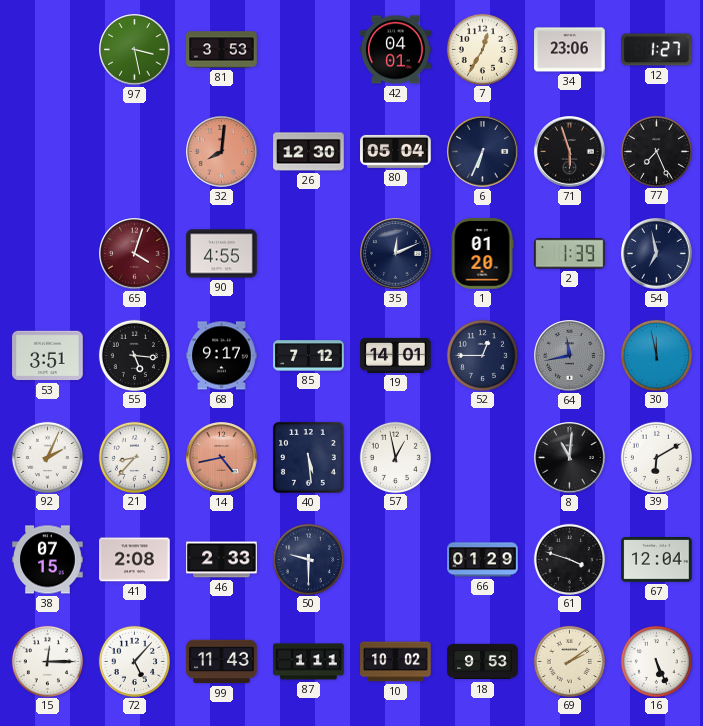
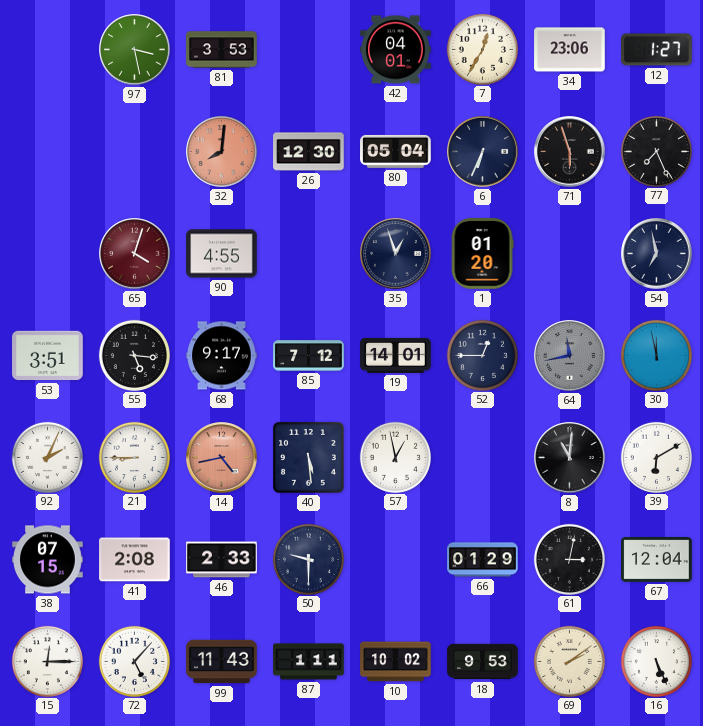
35: 12:11 -> 12:57
2: 1:39 -> none
21: 8:37 -> 8:45
61: 3:48 -> 3:02
